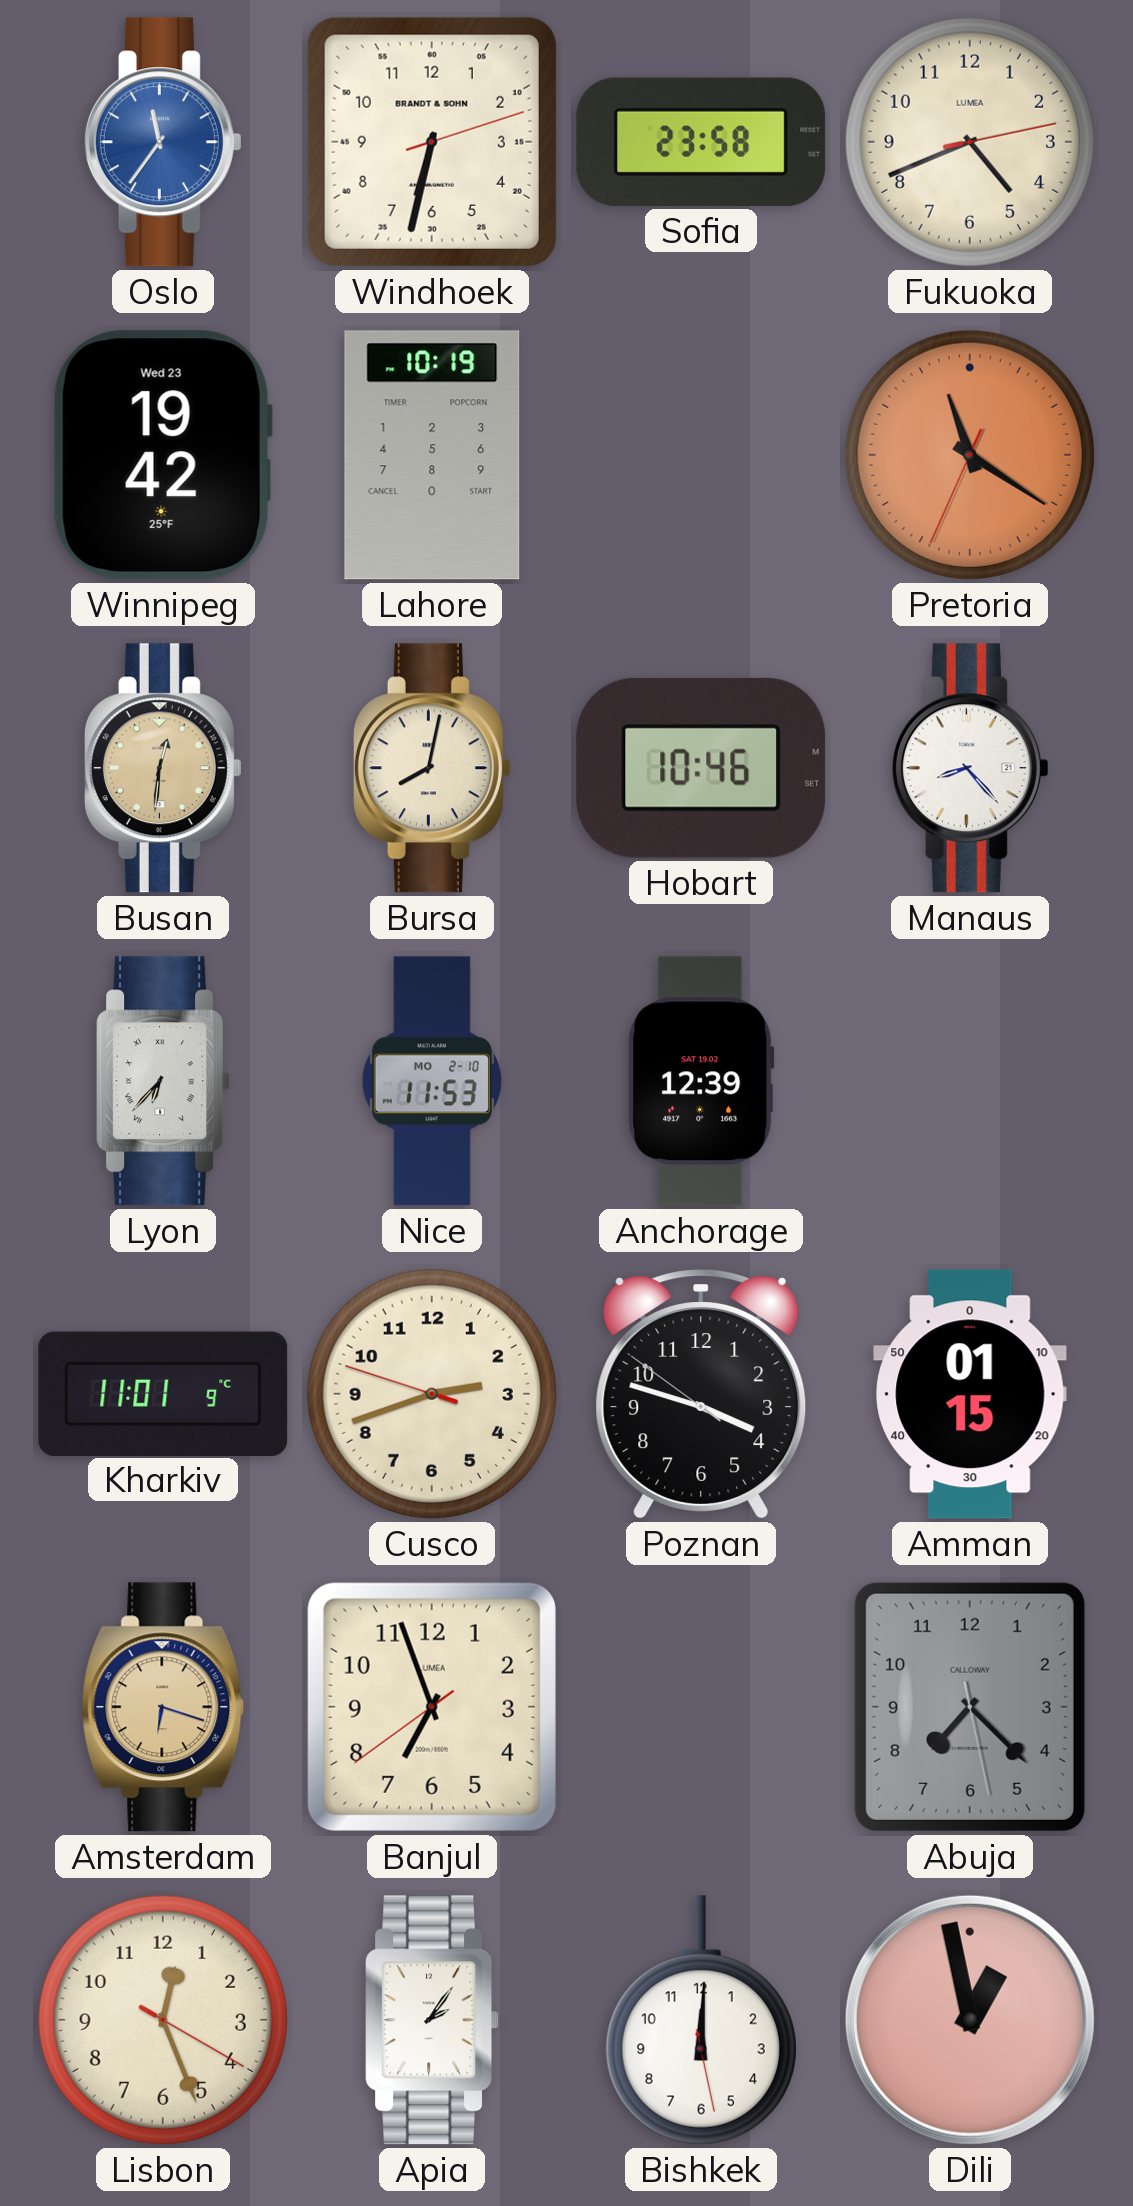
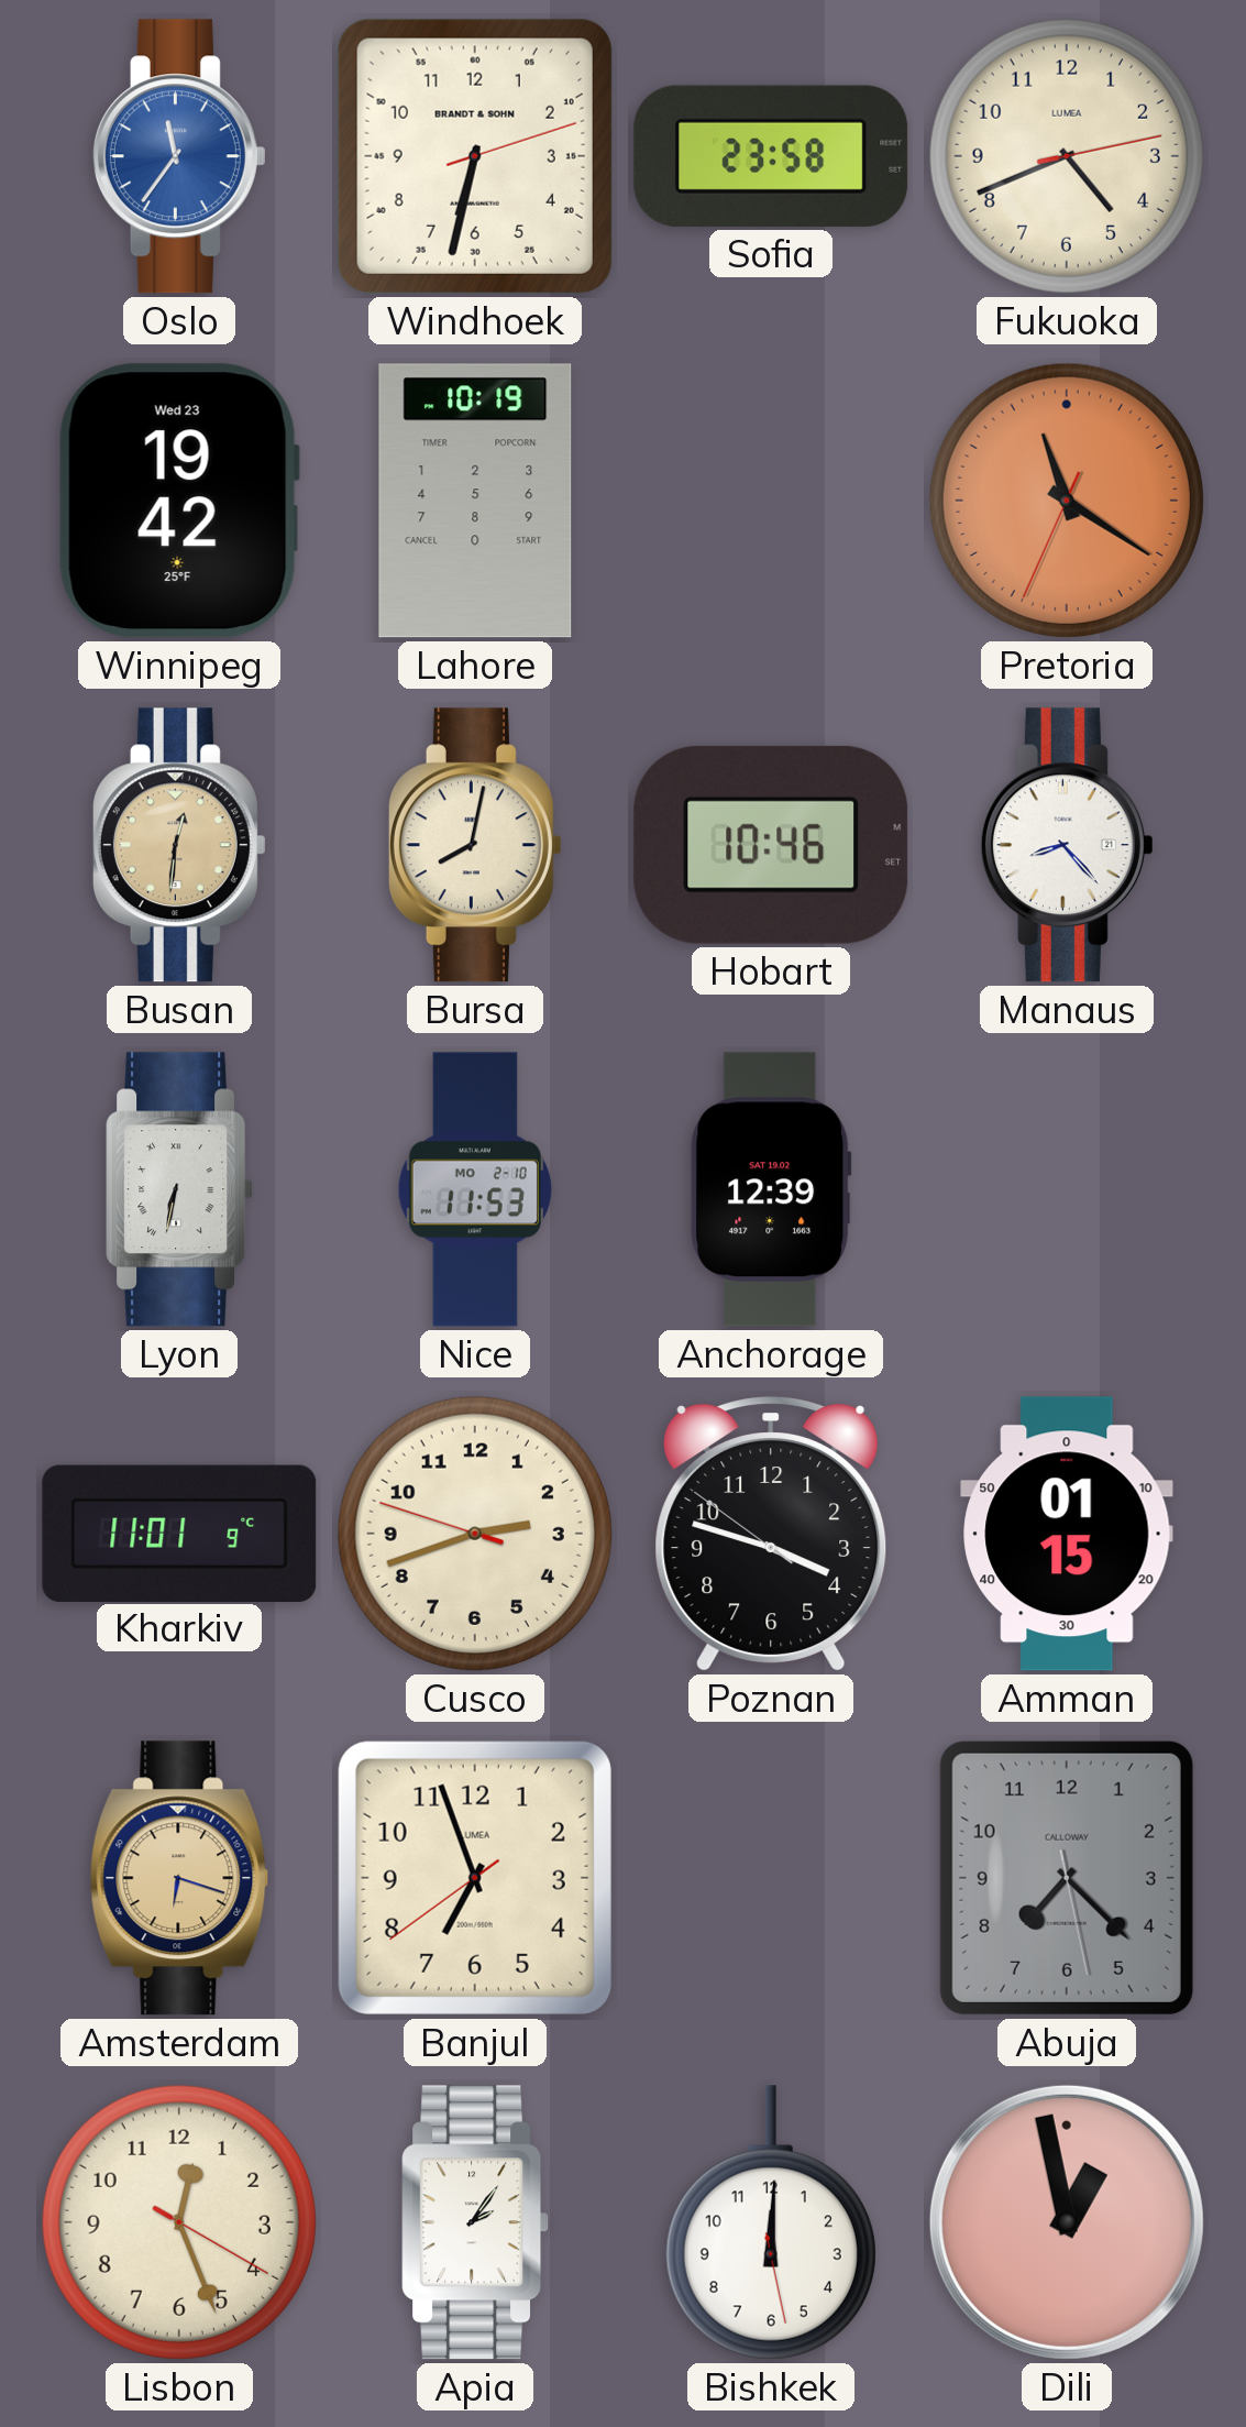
Lyon: 6:37 -> 6:32
